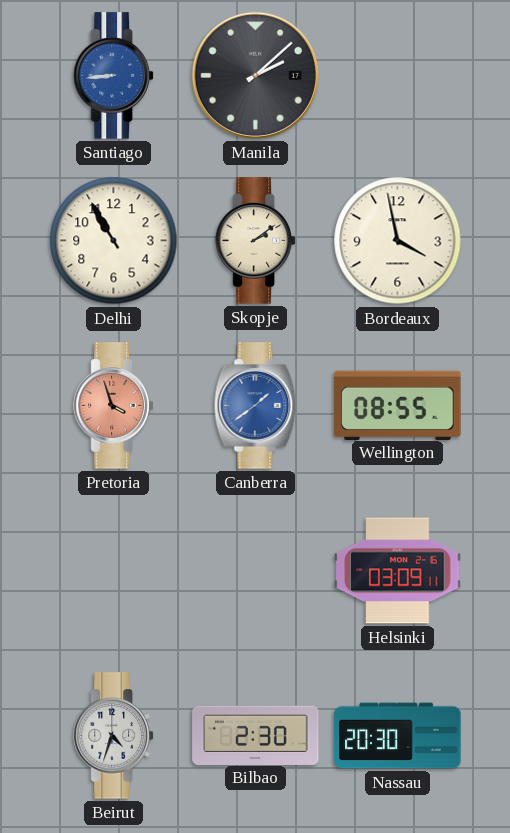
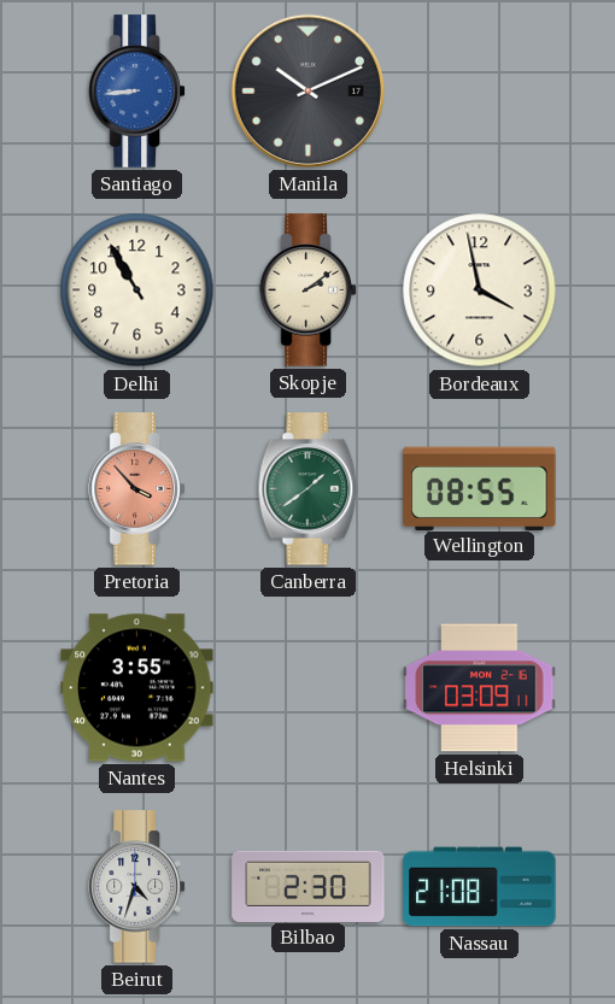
Manila: 2:08 -> 10:11
Pretoria: 3:57 -> 3:53
Canberra dial: blue -> green
Nantes: none -> 3:55
Nassau: 20:30 -> 21:08
